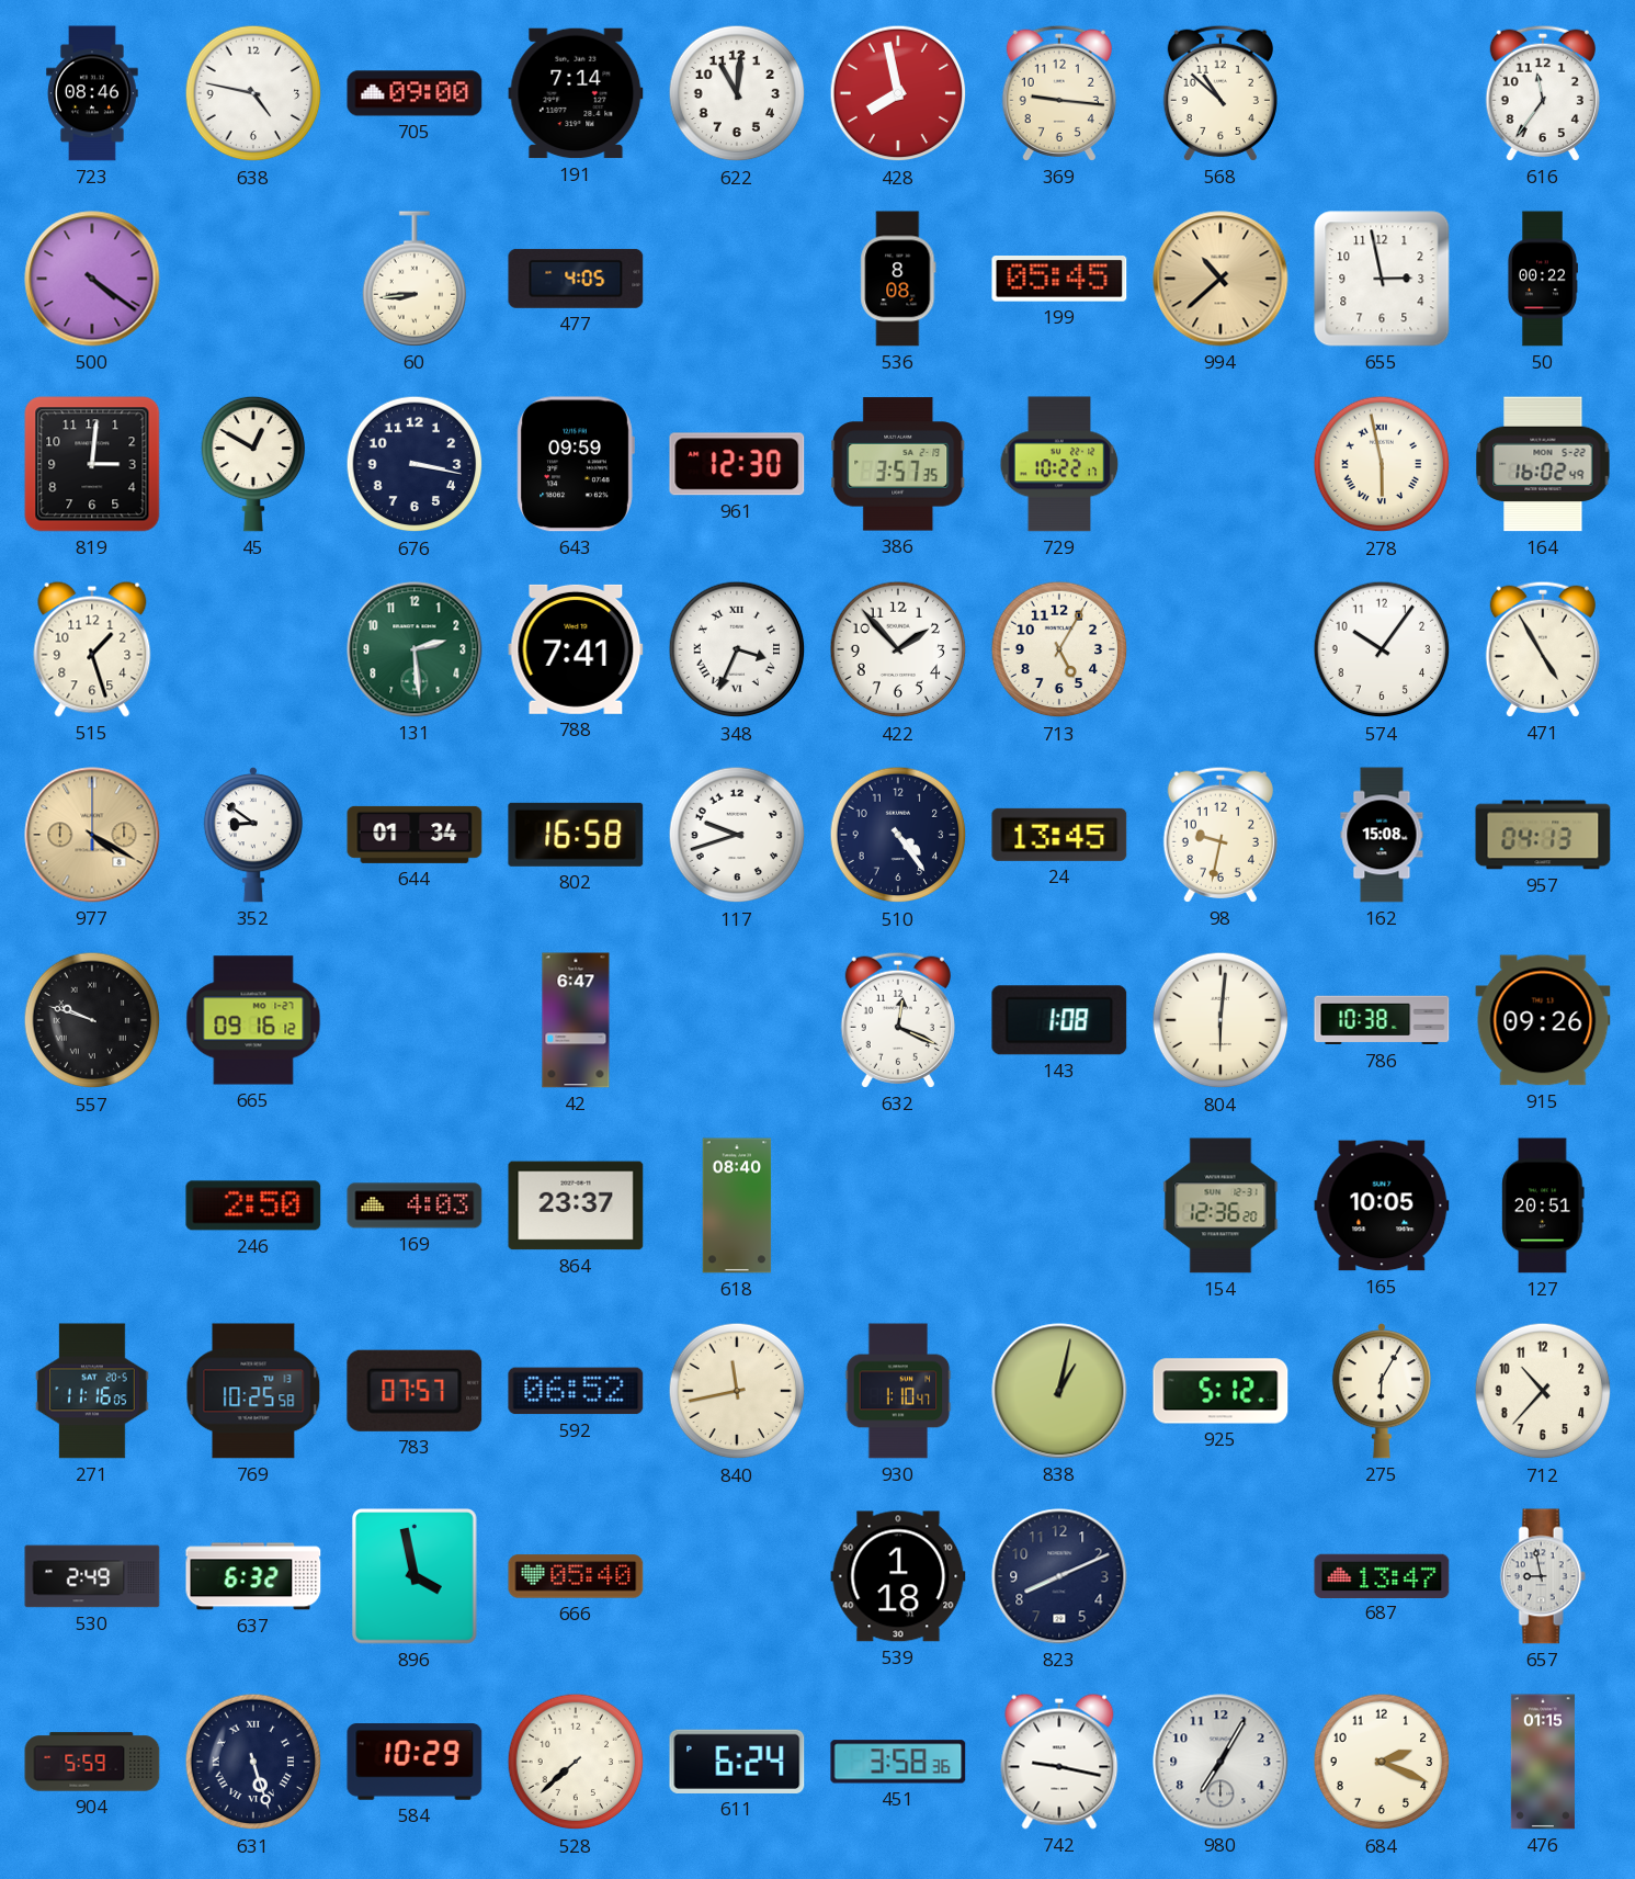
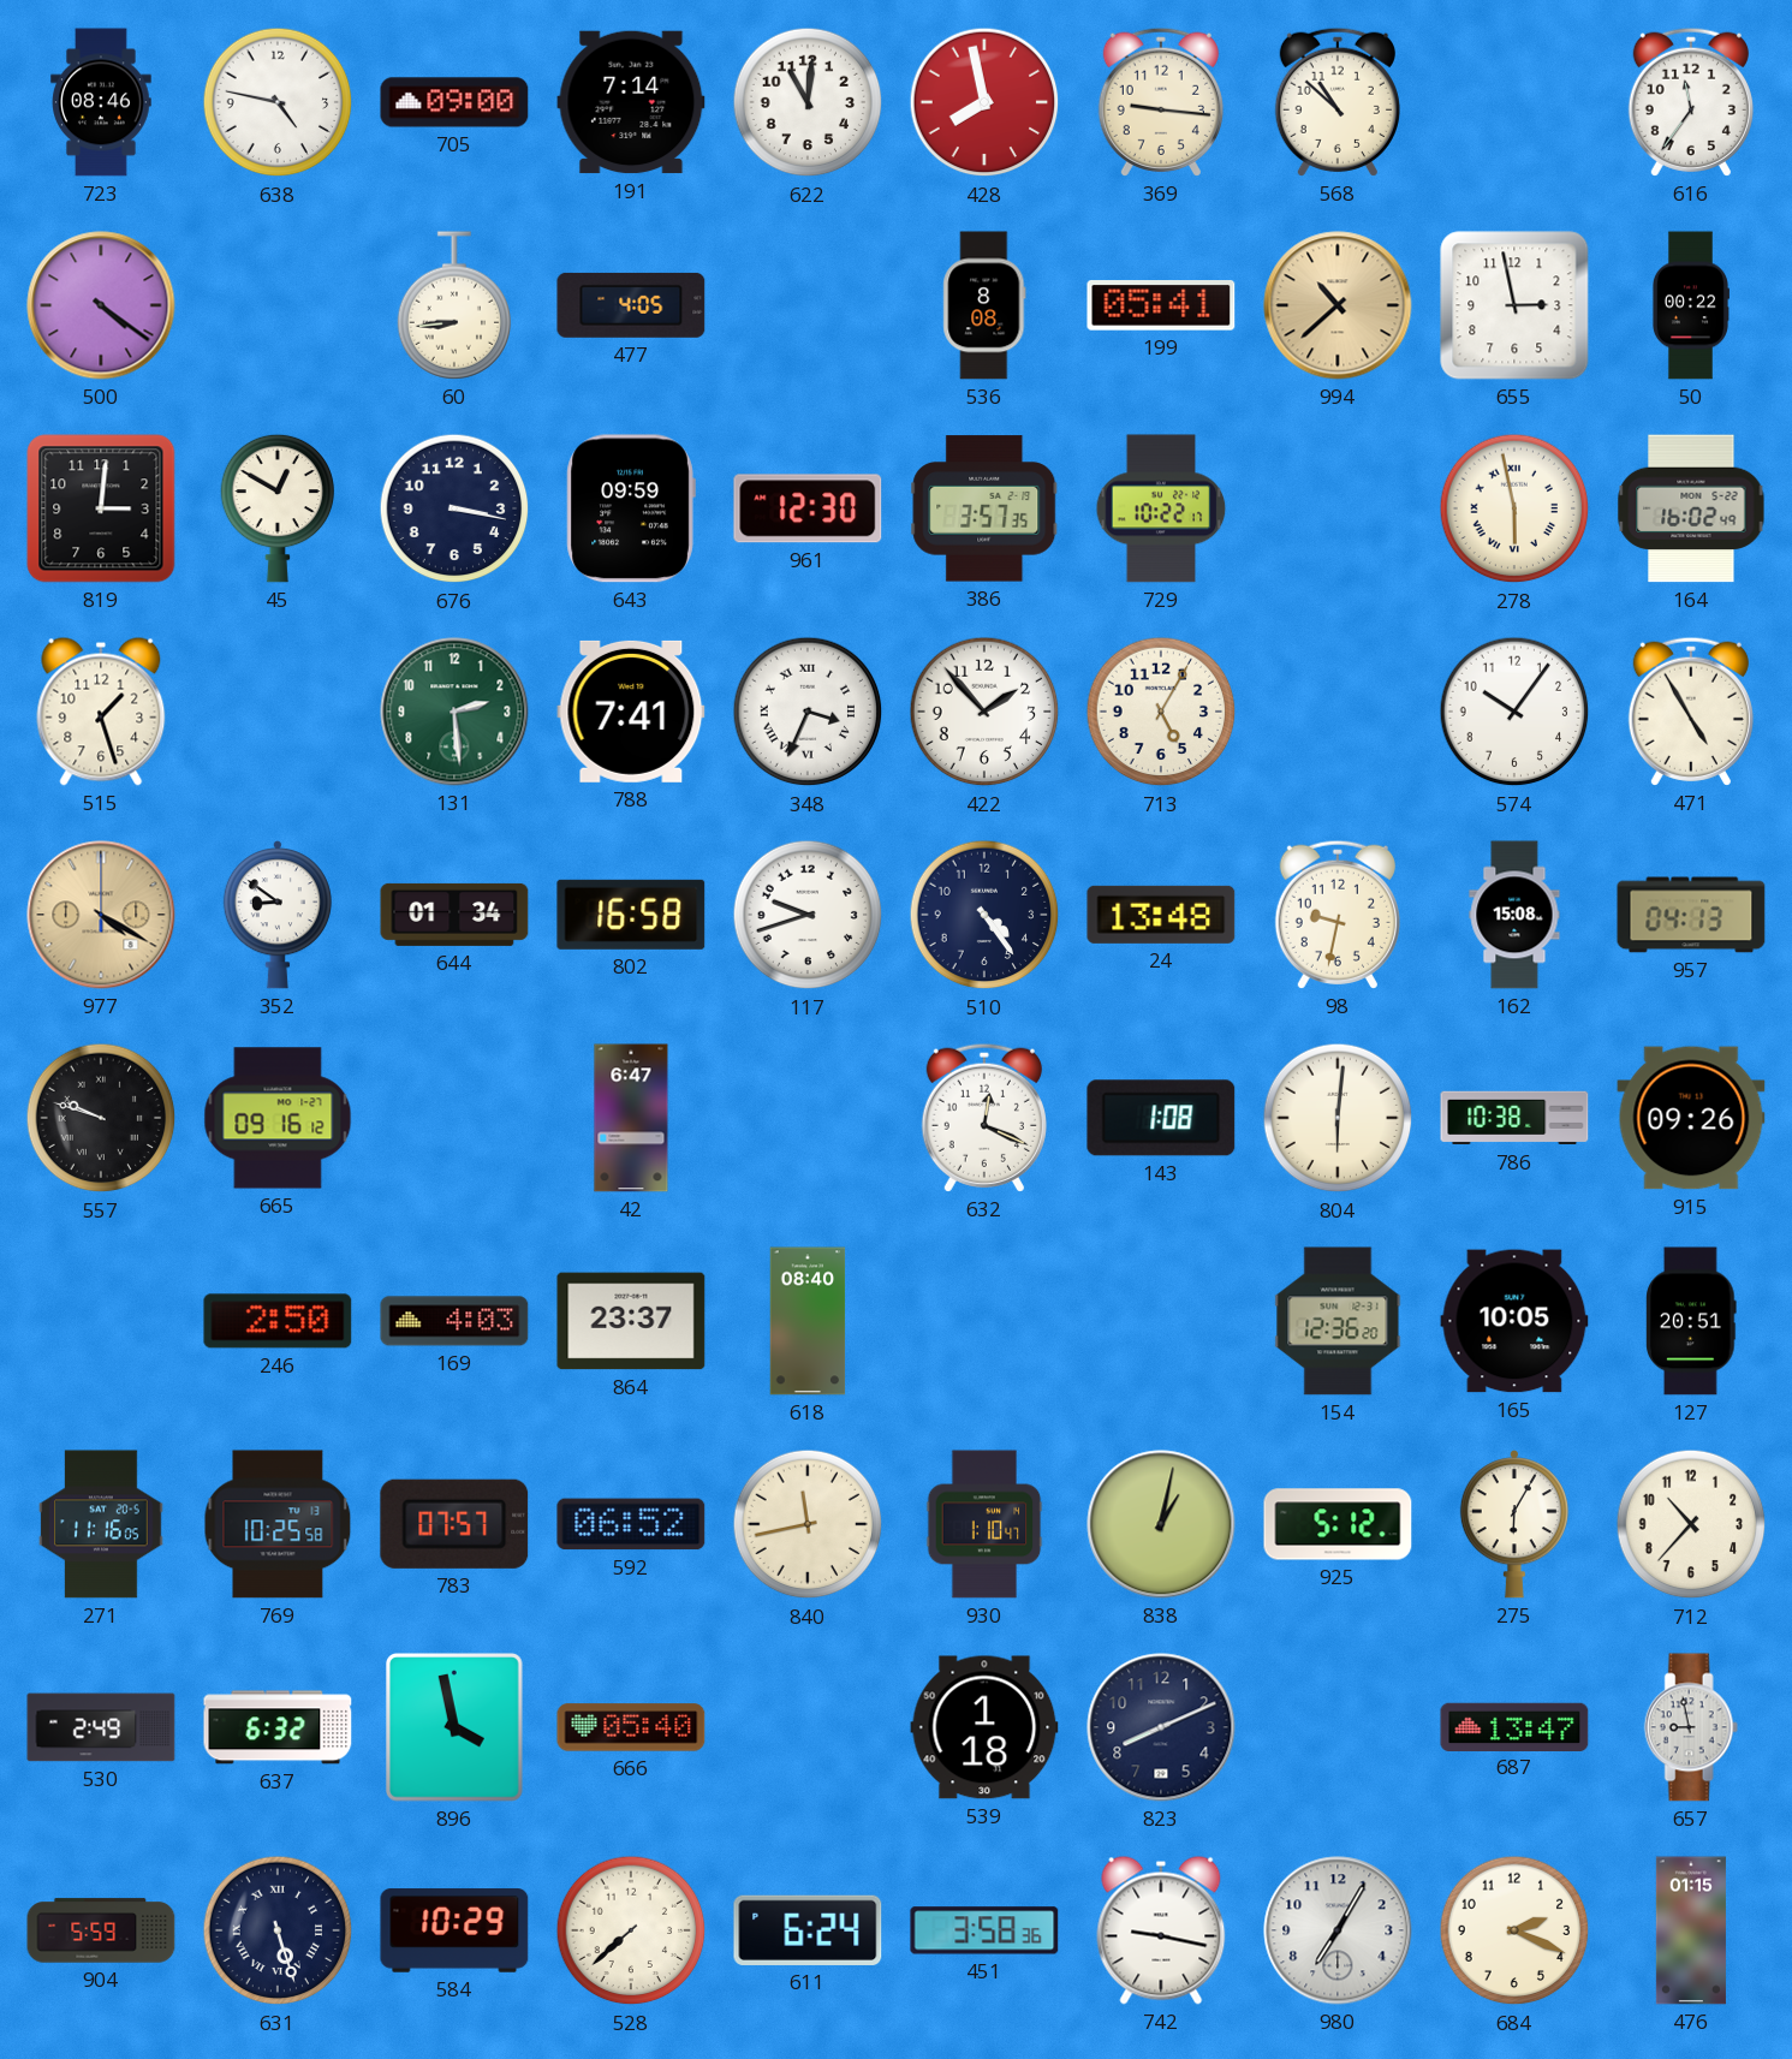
199: 05:45 -> 05:41
24: 13:45 -> 13:48
